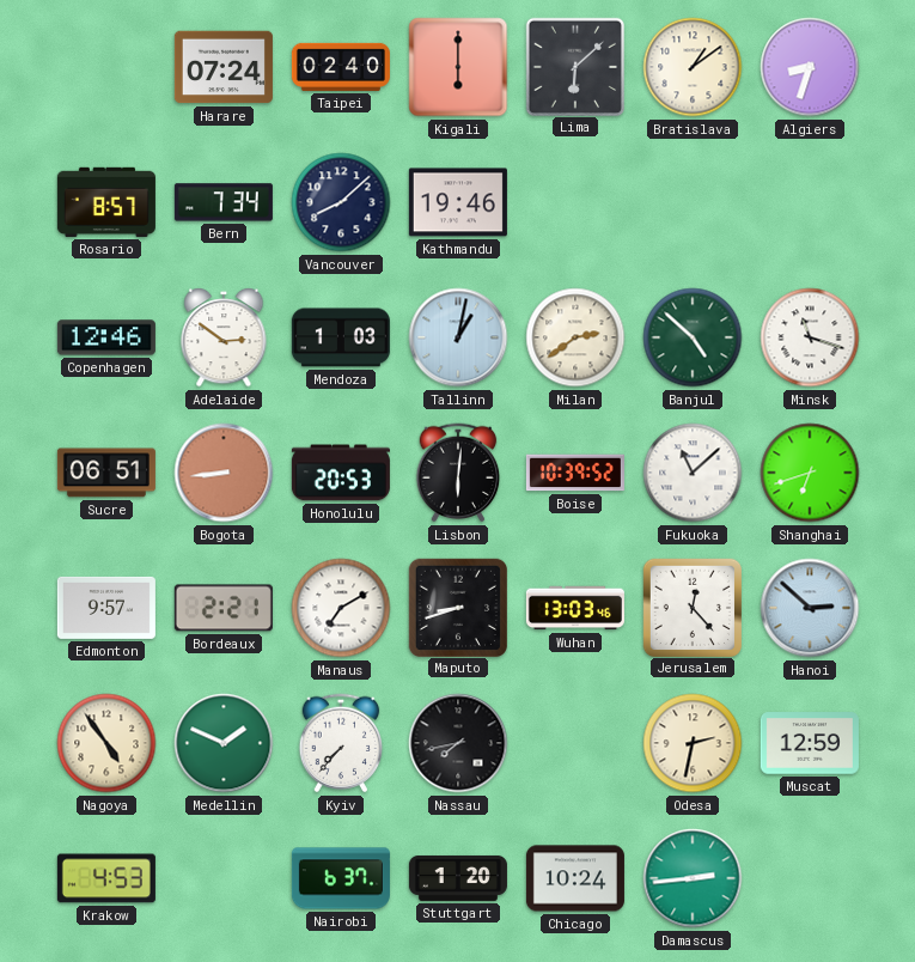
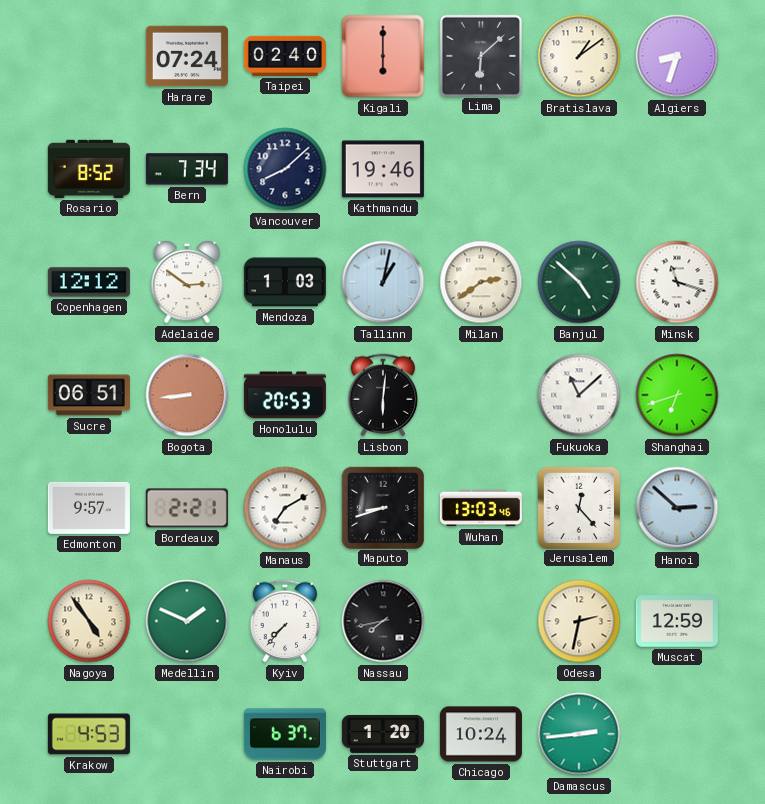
Rosario: 8:57 -> 8:52
Copenhagen: 12:46 -> 12:12
Boise: 10:39 -> none
